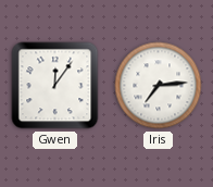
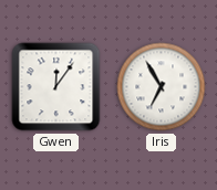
Iris: 7:14 -> 6:55
